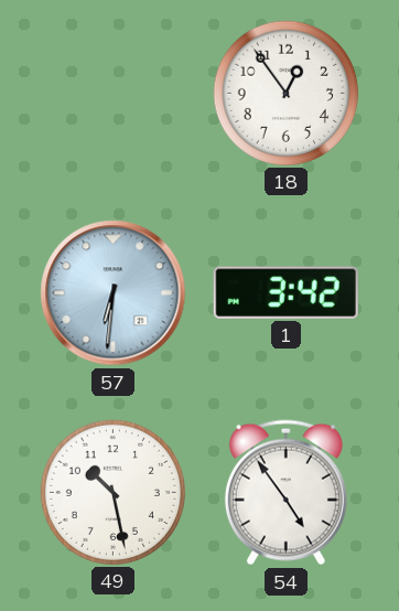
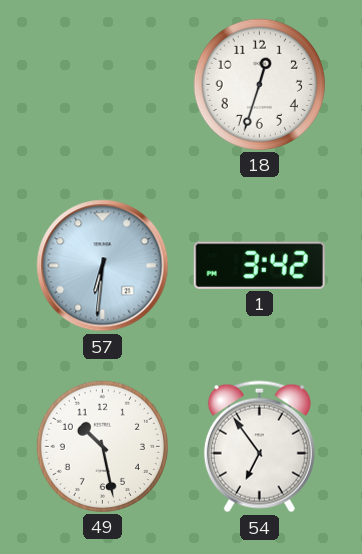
18: 12:54 -> 12:33
54: 4:54 -> 6:54
